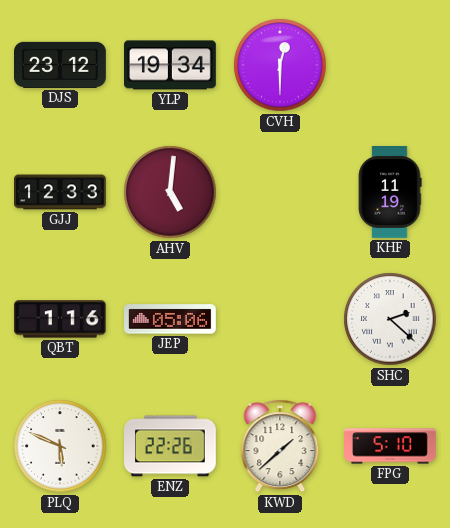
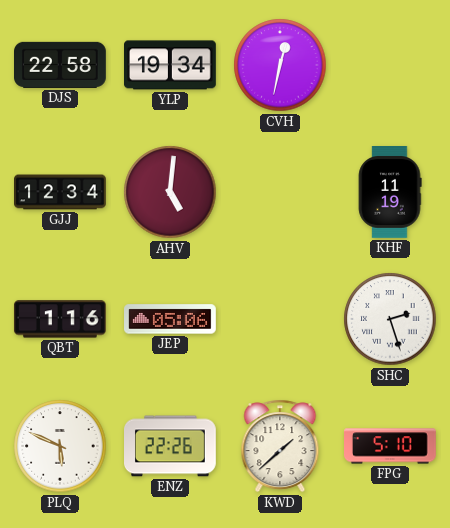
DJS: 23:12 -> 22:58
CVH: 12:30 -> 12:32
GJJ: 12:33 -> 12:34
SHC: 2:22 -> 2:27
